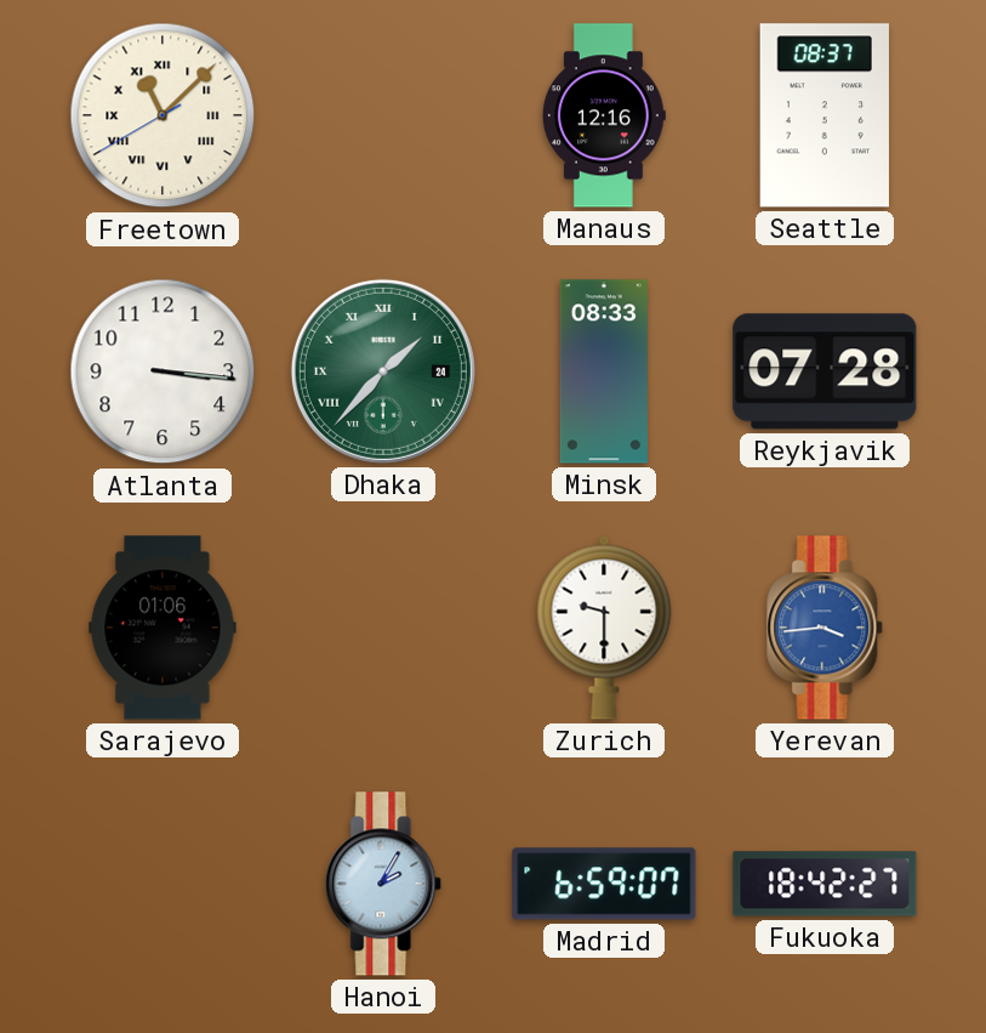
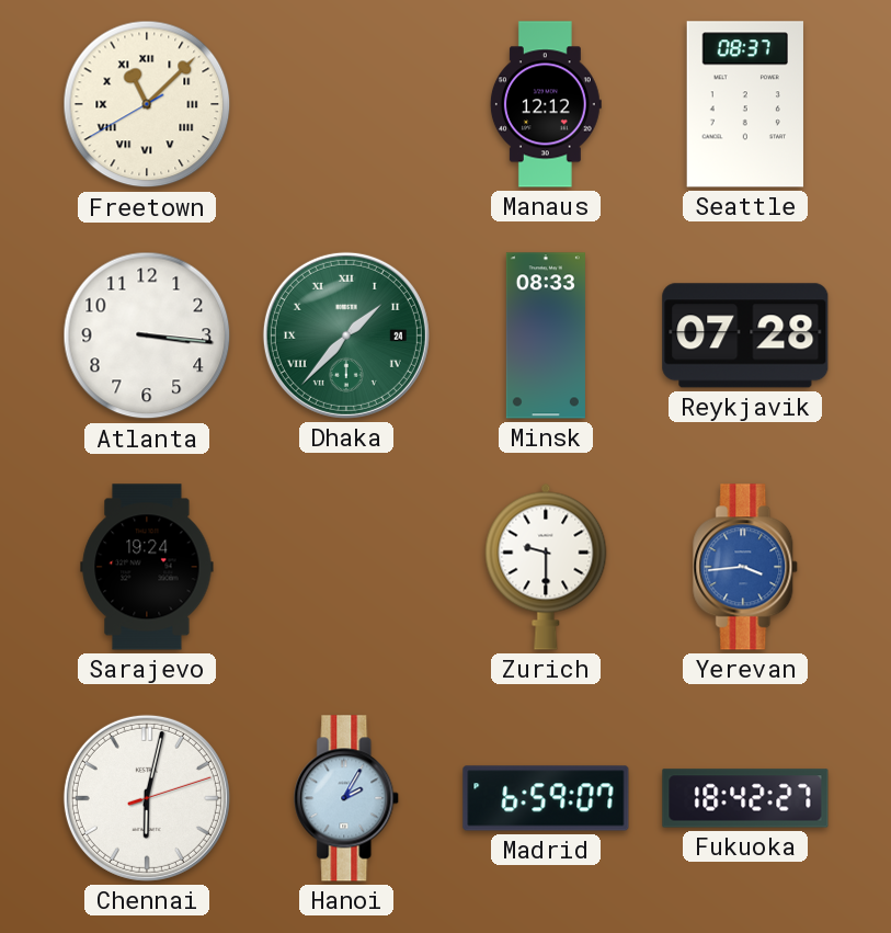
Manaus: 12:16 -> 12:12
Sarajevo: 01:06 -> 19:24
Chennai: none -> 6:02
